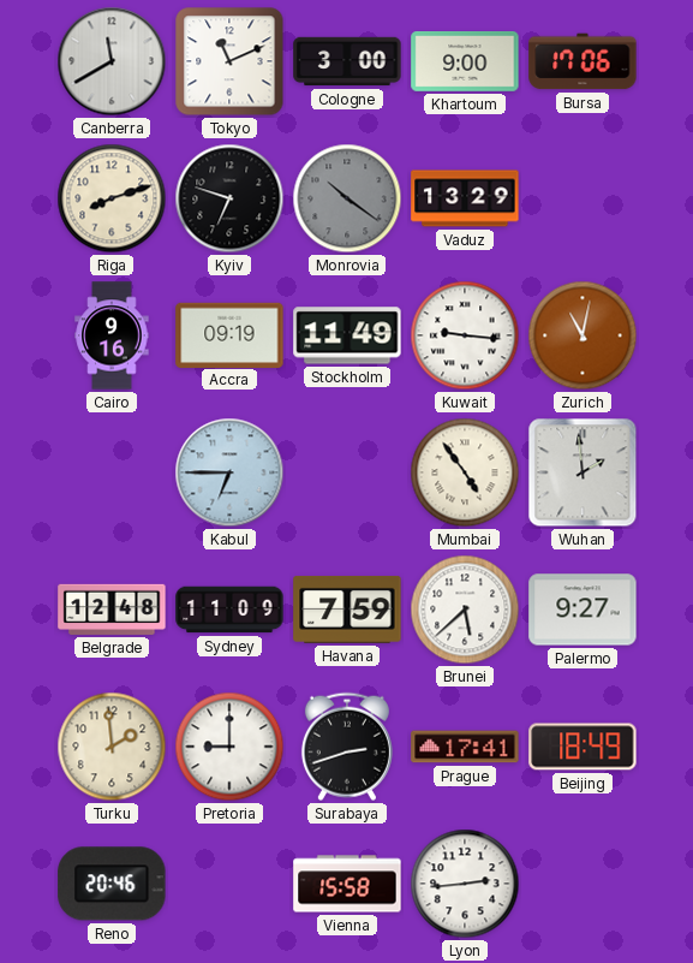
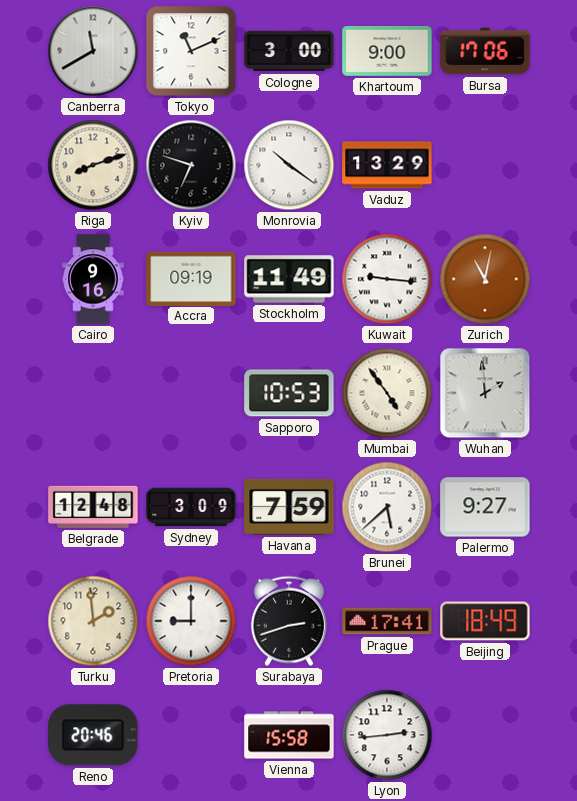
Monrovia dial: grey -> white
Kabul: 6:45 -> none
Sapporo: none -> 10:53
Sydney: 11:09 -> 3:09
